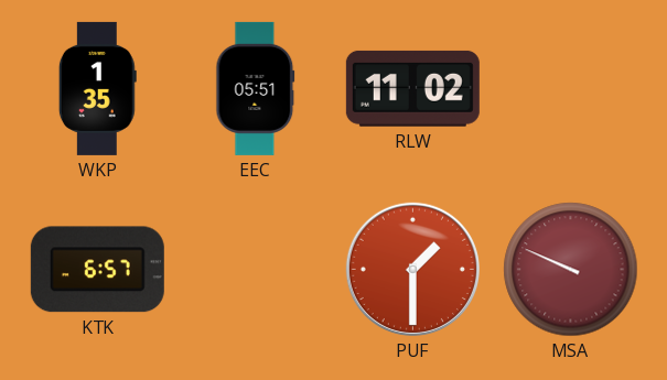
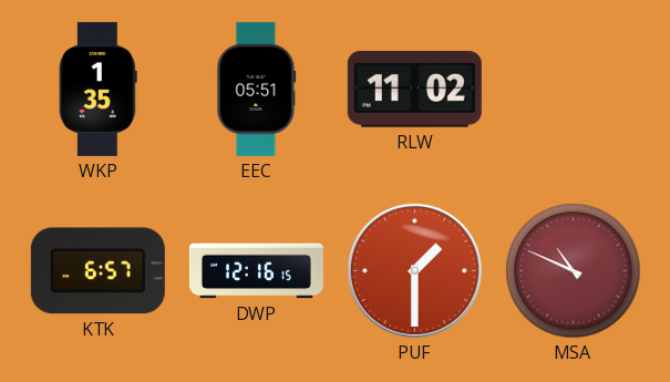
DWP: none -> 12:16
MSA: 9:49 -> 10:49
